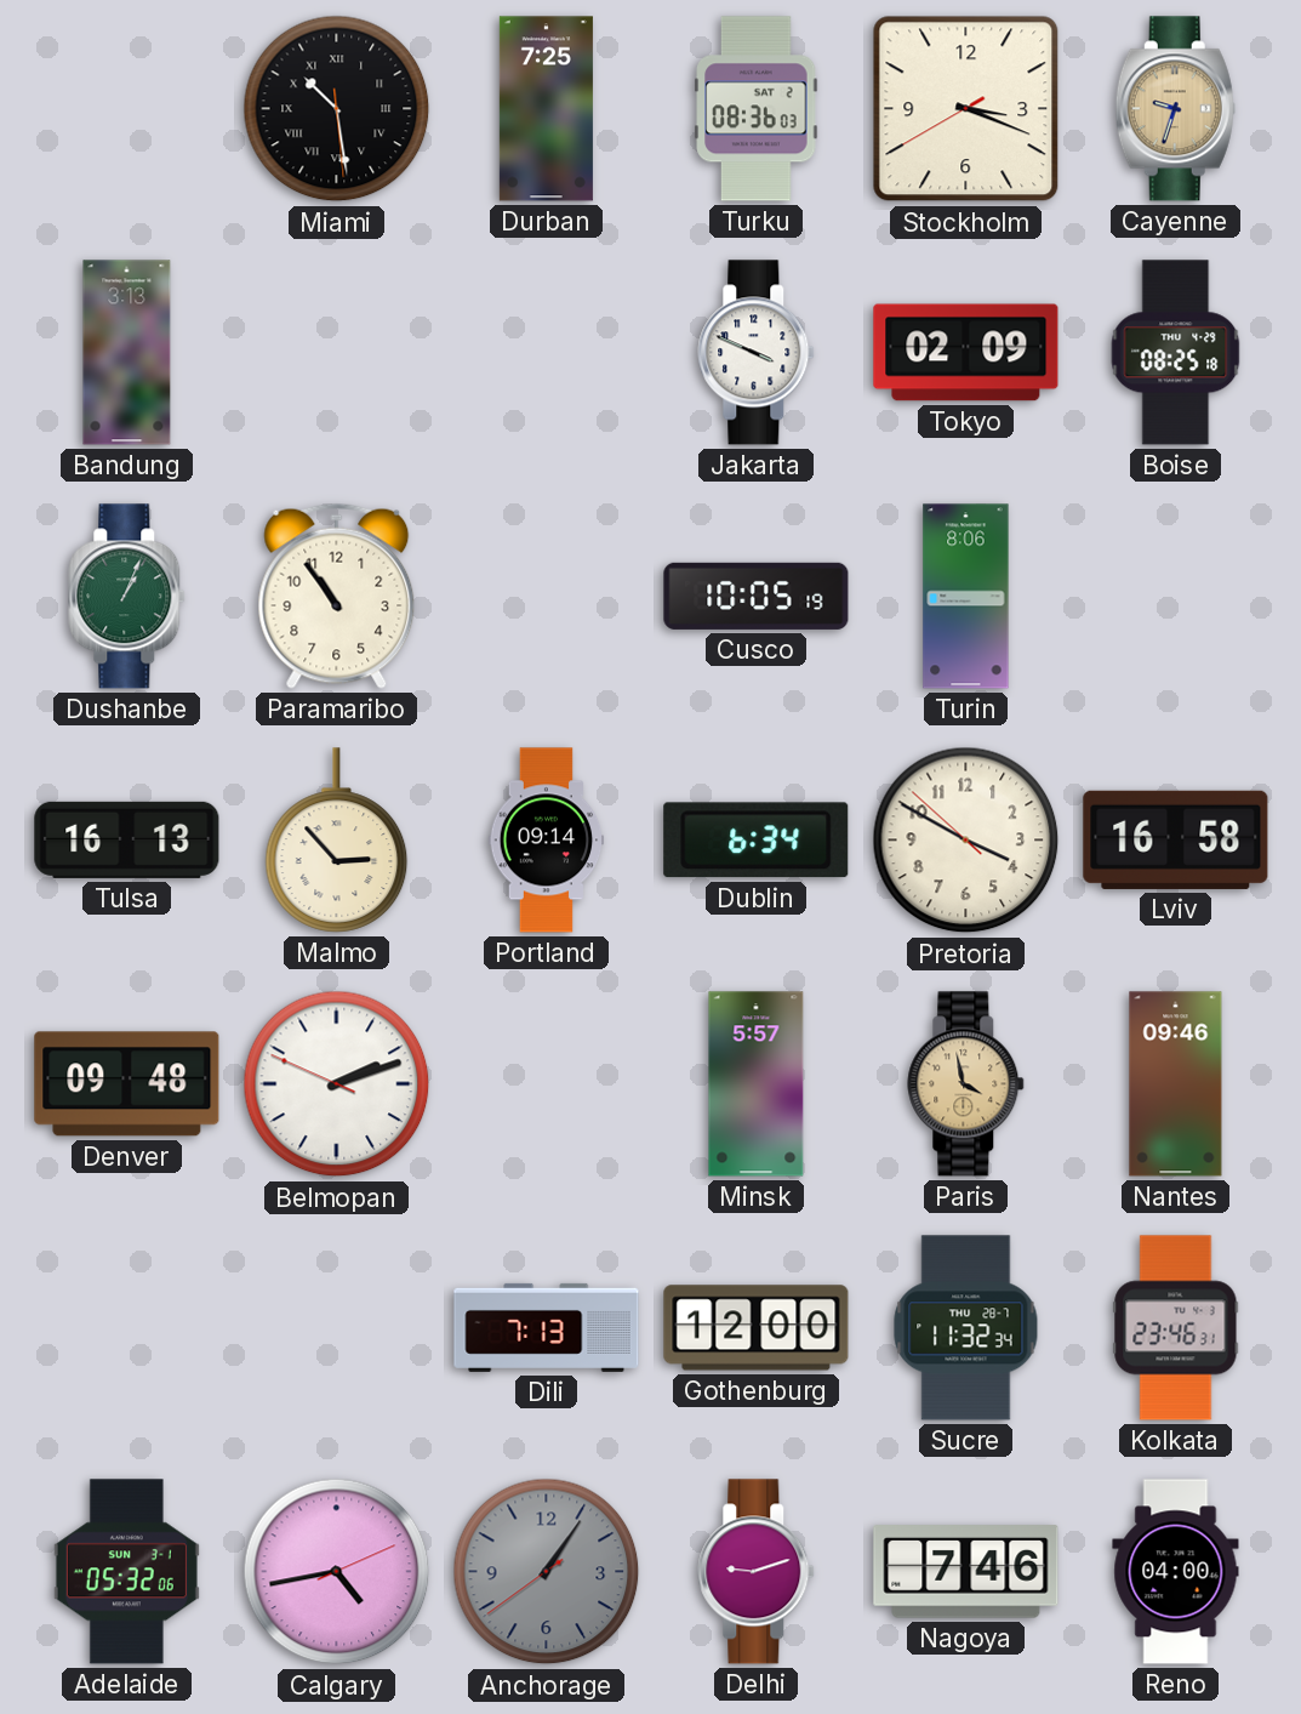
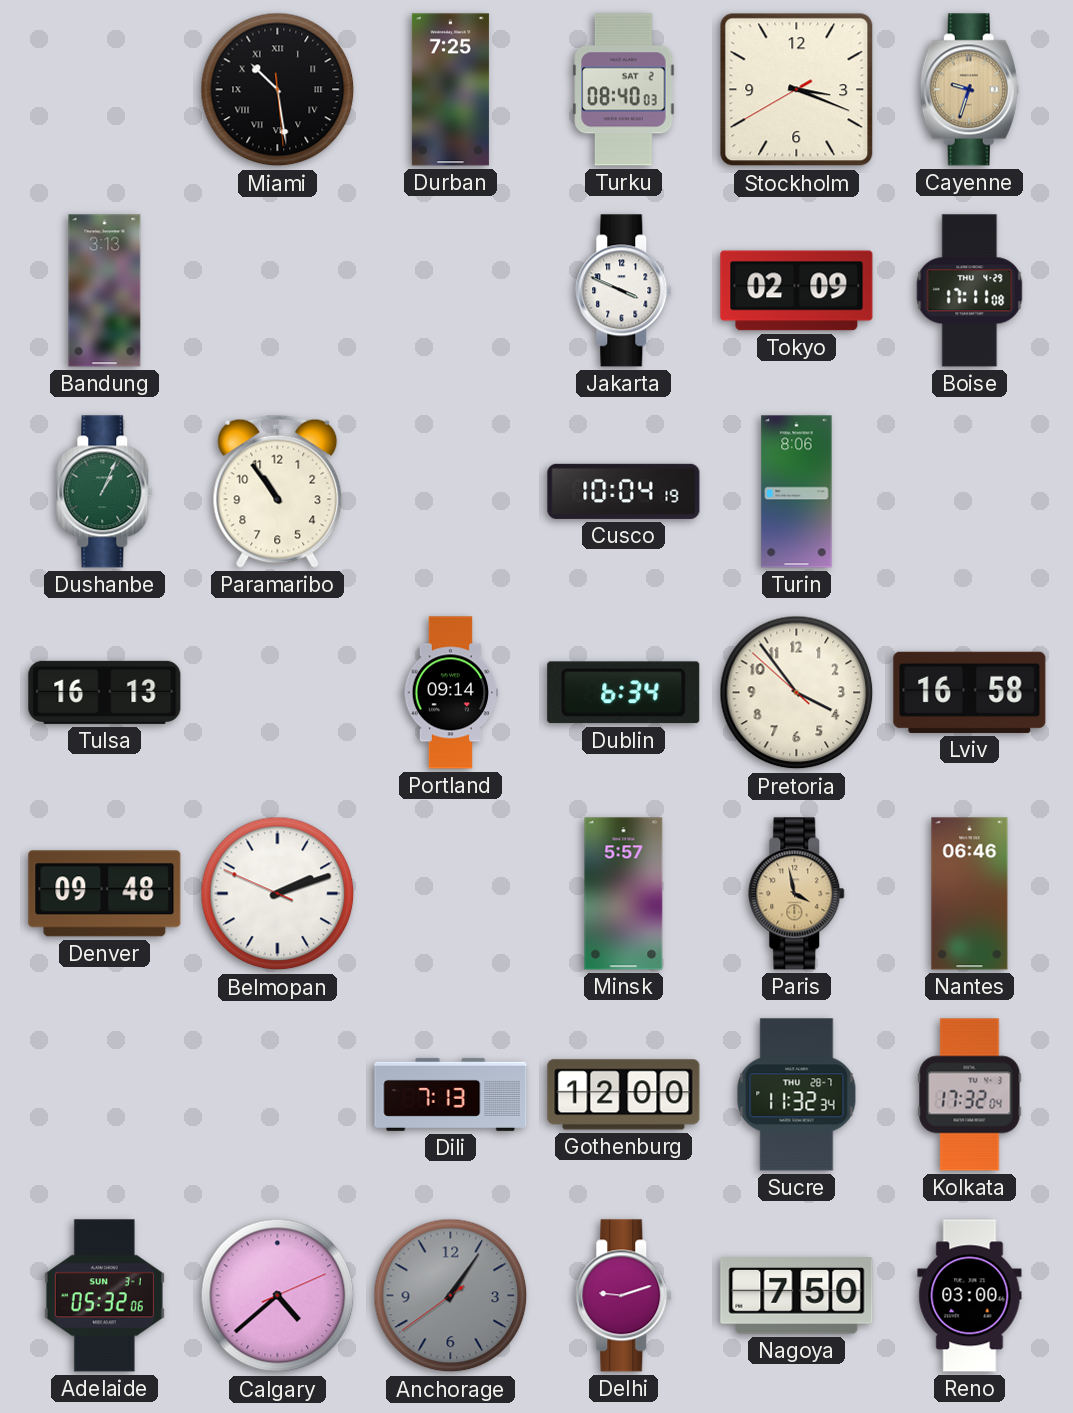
Turku: 08:36 -> 08:40
Boise: 08:25 -> 17:11
Cusco: 10:05 -> 10:04
Malmo: 2:53 -> none
Pretoria: 3:49 -> 3:53
Nantes: 09:46 -> 06:46
Kolkata: 23:46 -> 17:32
Calgary: 4:43 -> 4:38
Nagoya: 7:46 -> 7:50
Reno: 04:00 -> 03:00
